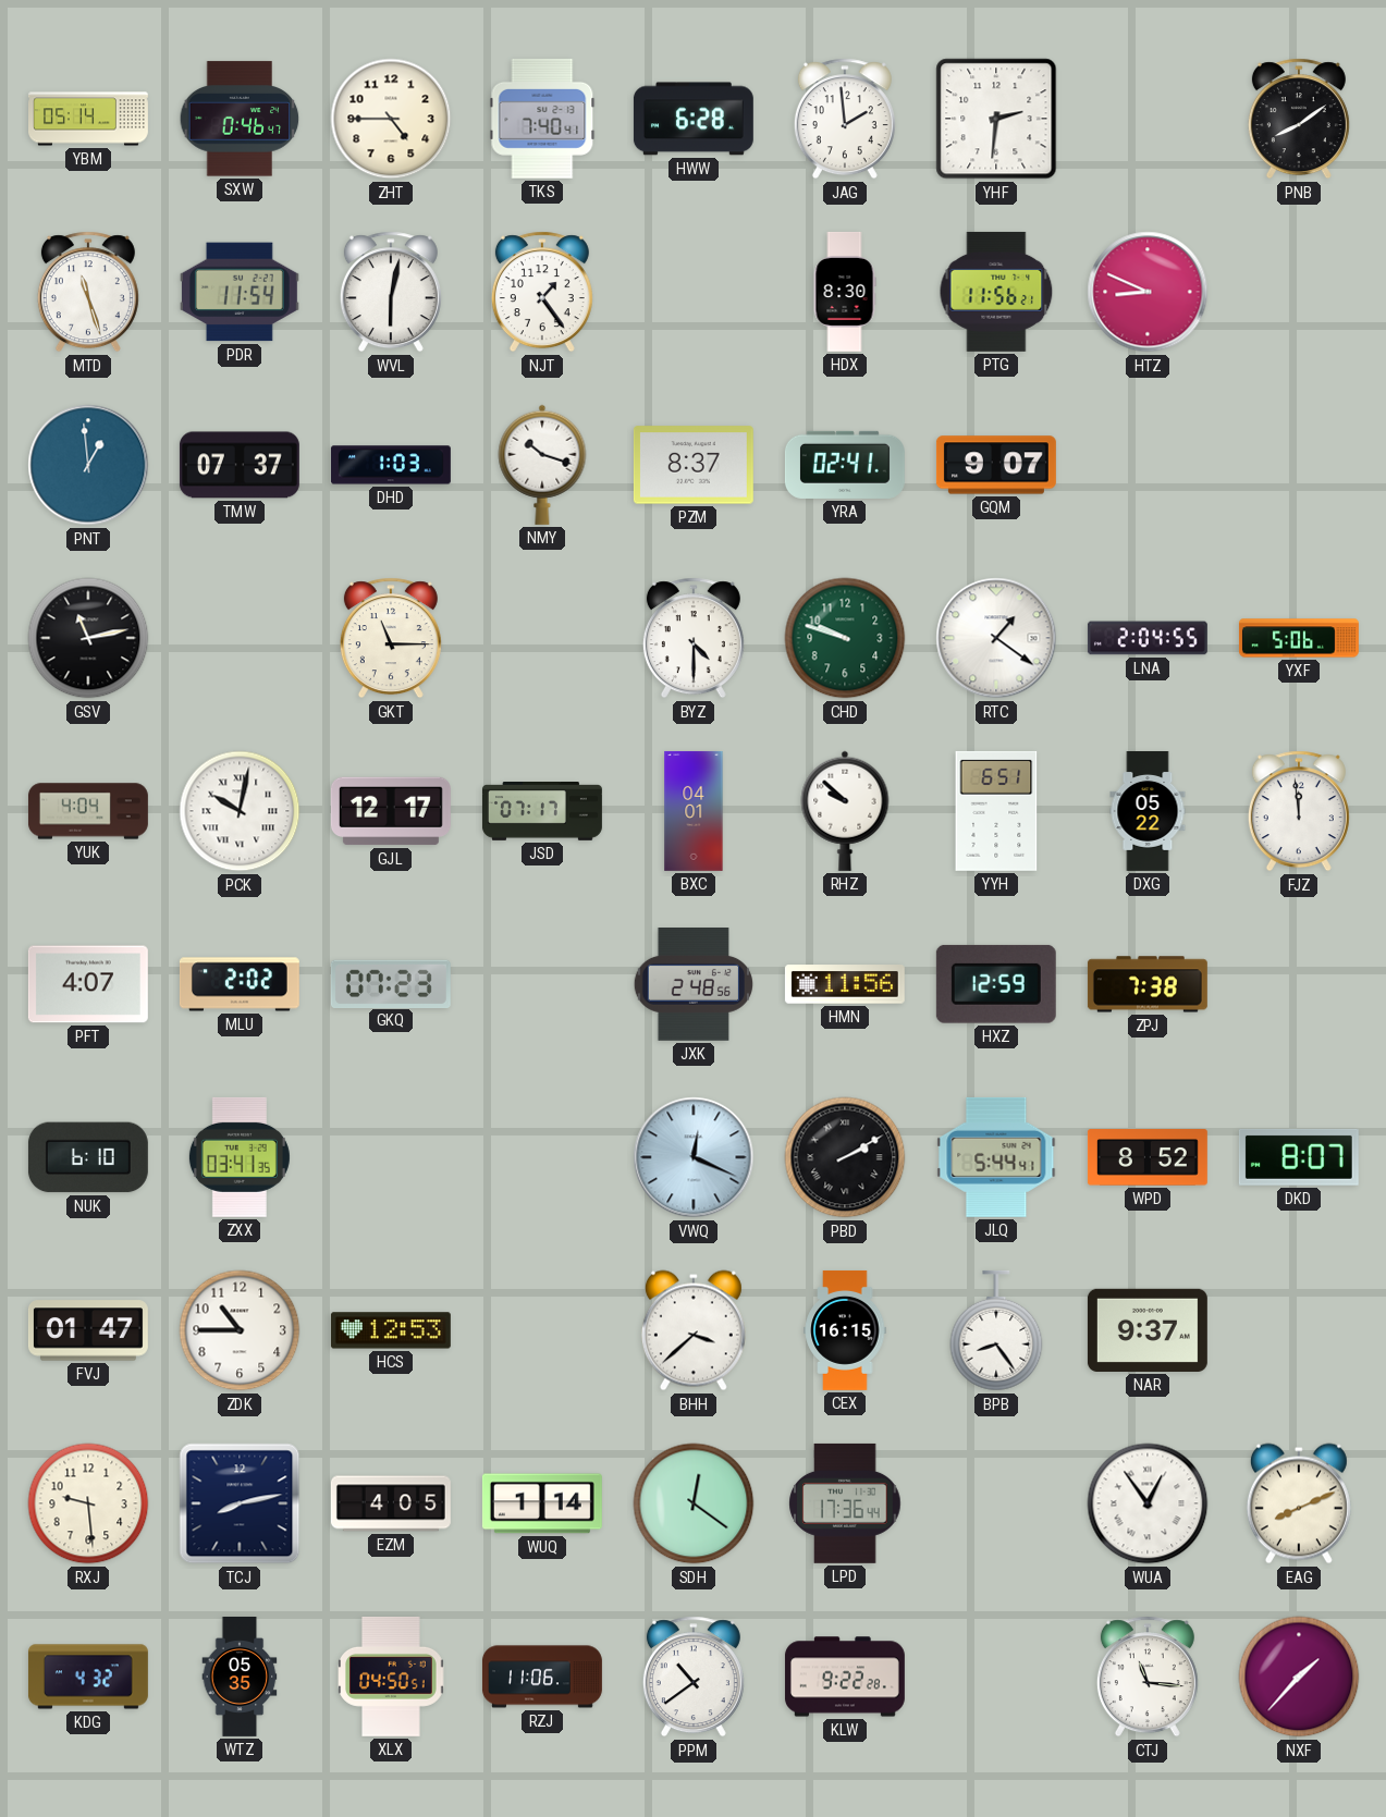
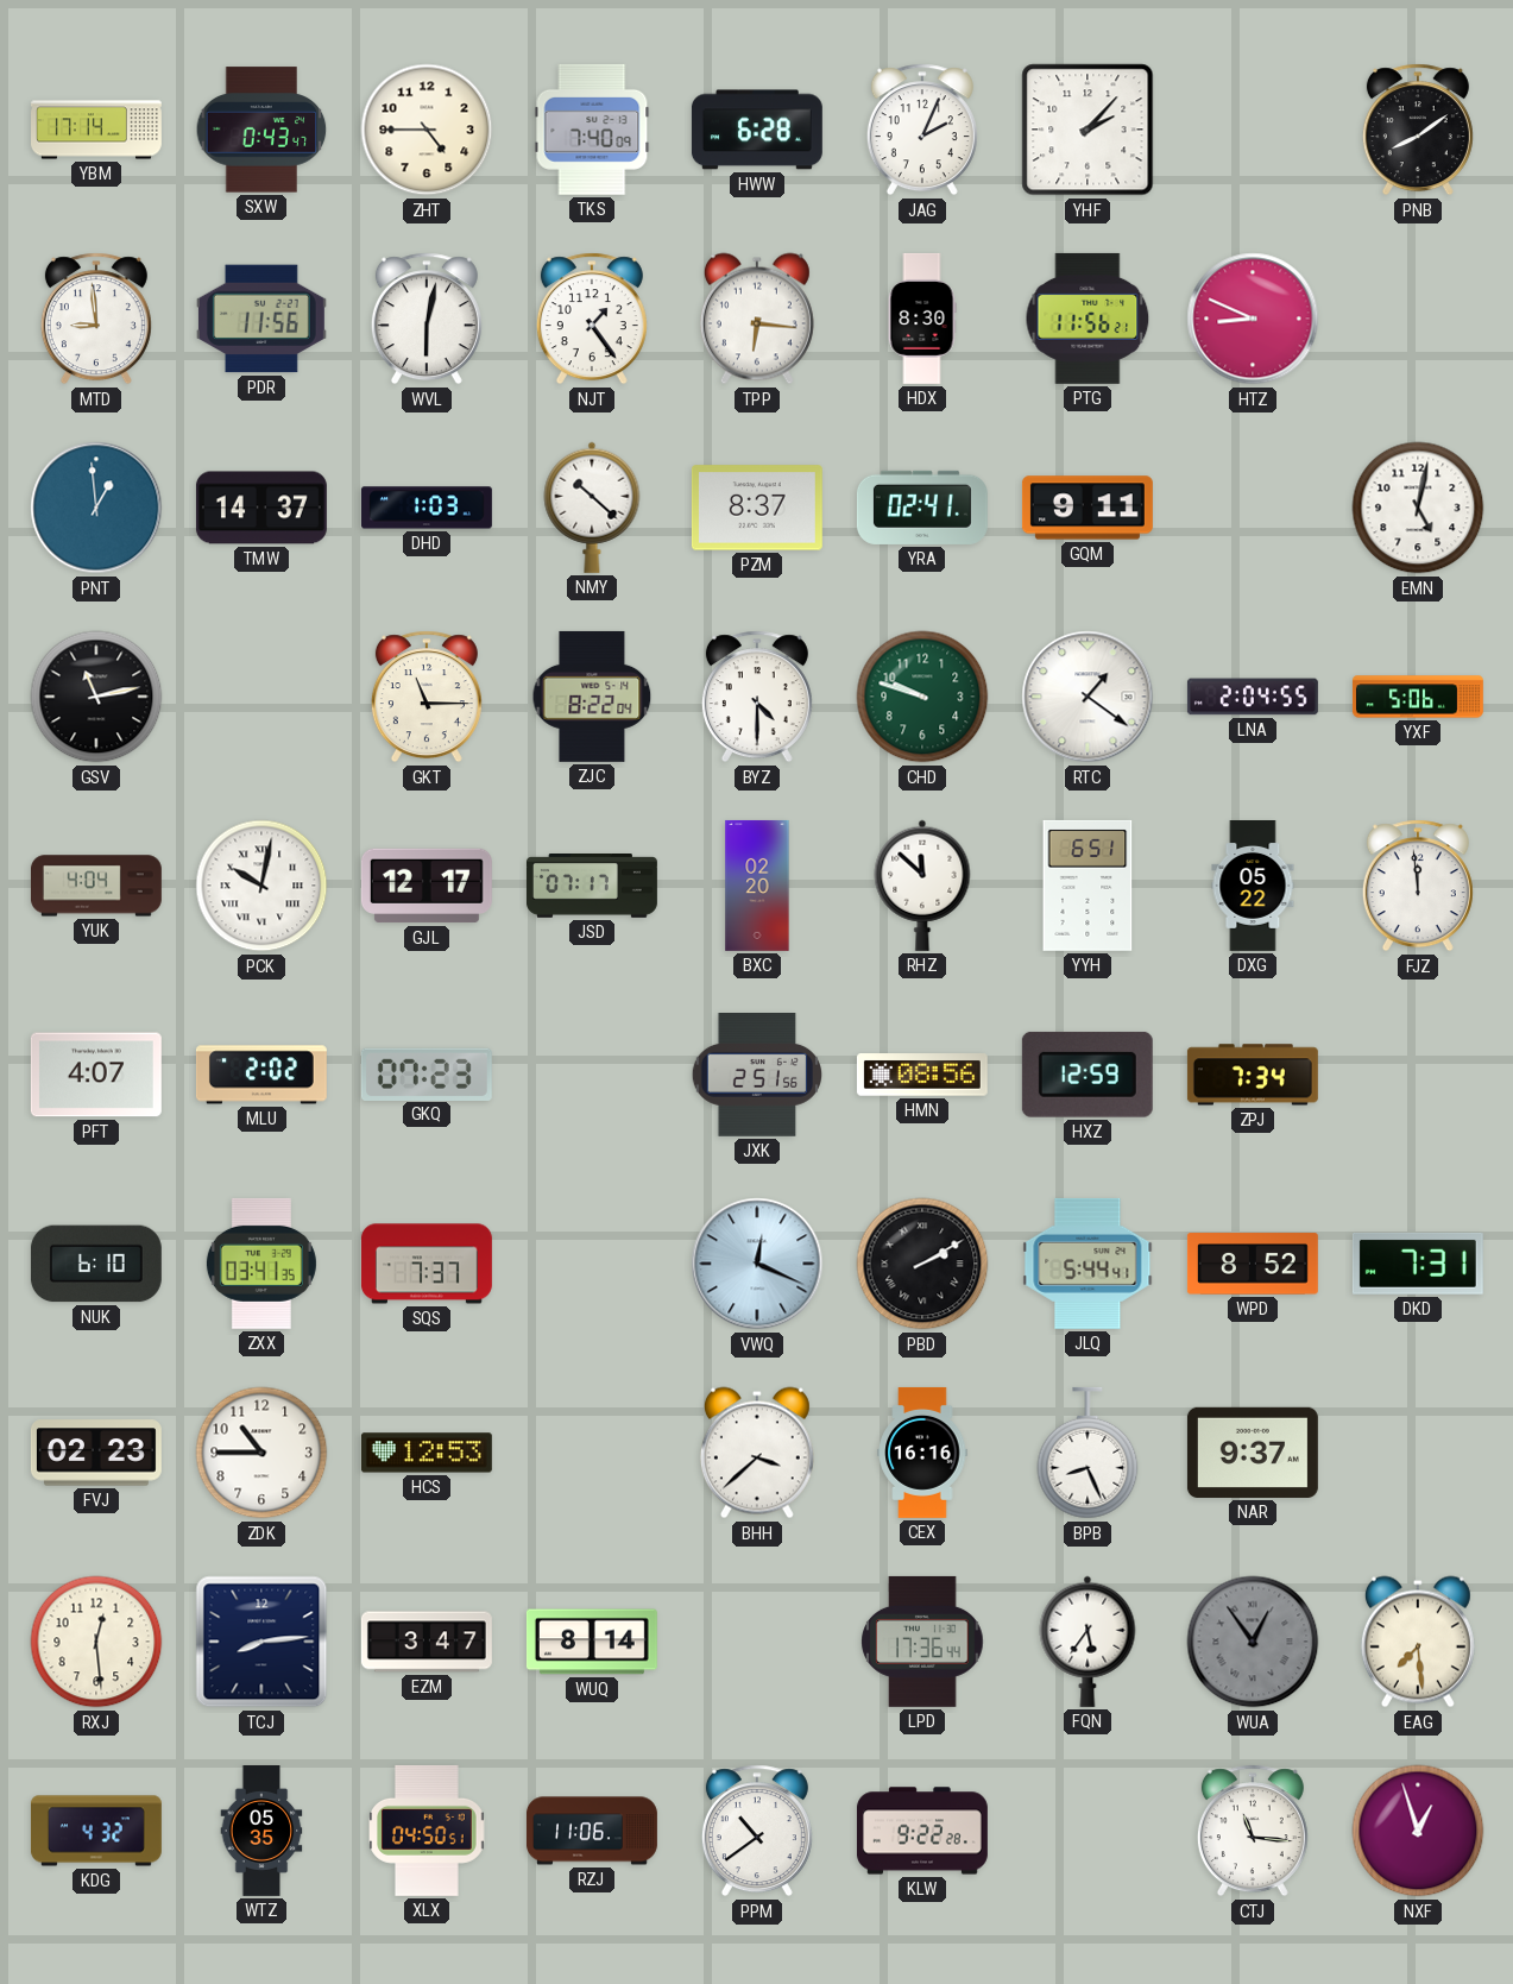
YBM: 05:14 -> 17:14
SXW: 0:46 -> 0:43
TKS: 7:40:41 -> 7:40:09
JAG: 1:59 -> 2:04
YHF: 2:31 -> 2:07
MTD: 11:27 -> 8:59
PDR: 11:54 -> 11:56
TPP: none -> 6:16
TMW: 07:37 -> 14:37
NMY: 10:18 -> 10:22
GQM: 9:07 -> 9:11
EMN: none -> 5:02
ZJC: none -> 8:22
BXC: 04:01 -> 02:20
RHZ: 9:52 -> 11:52
JXK: 2:48 -> 2:51
HMN: 11:56 -> 08:56
ZPJ: 7:38 -> 7:34
SQS: none -> 7:37
DKD: 8:07 -> 7:31
FVJ: 01:47 -> 02:23
CEX: 16:15 -> 16:16
BPB: 8:24 -> 8:26
RXJ: 9:29 -> 12:29
TCJ: 8:13 -> 8:14
EZM: 4:05 -> 3:47
WUQ: 1:14 -> 8:14
SDH: 12:21 -> none
FQN: none -> 5:36
WUA dial: white -> grey
EAG: 8:11 -> 7:29
NXF: 1:37 -> 12:57
